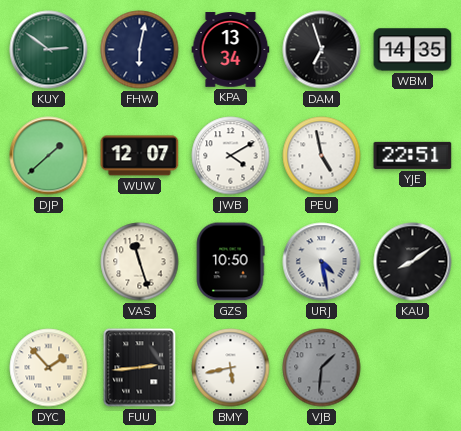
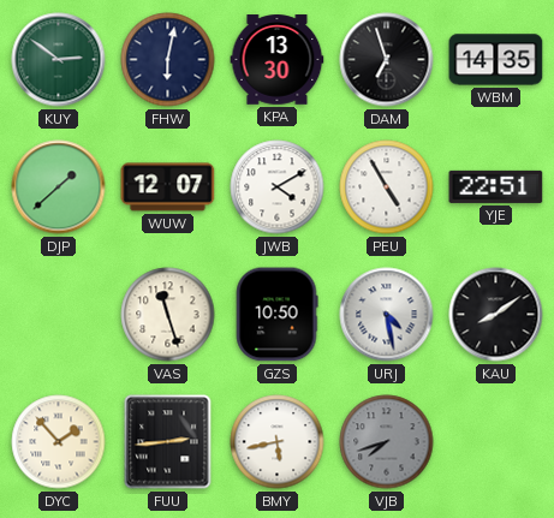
KPA: 13:34 -> 13:30
PEU: 4:58 -> 4:55
VJB: 1:31 -> 7:42
